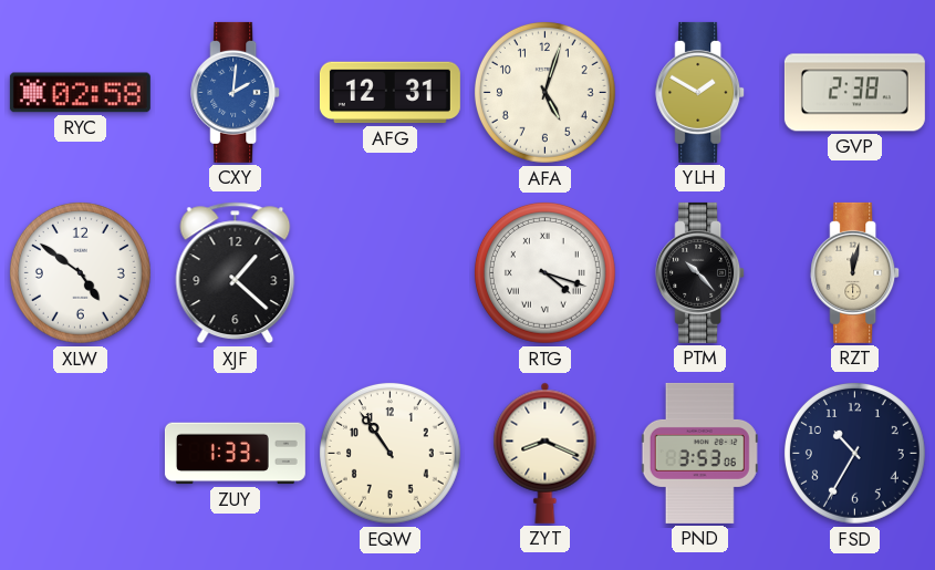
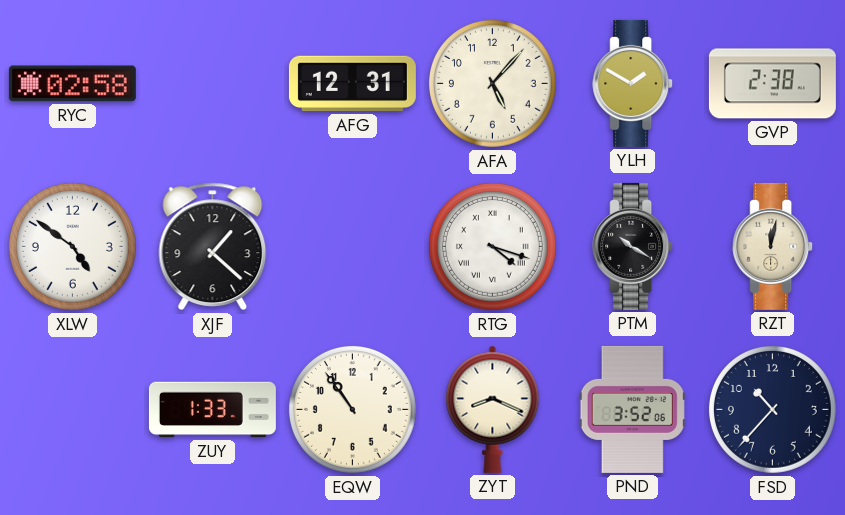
CXY: 2:01 -> none
AFA: 5:03 -> 5:07
PTM: 10:23 -> 10:20
PND: 3:53 -> 3:52
FSD: 10:35 -> 10:37
